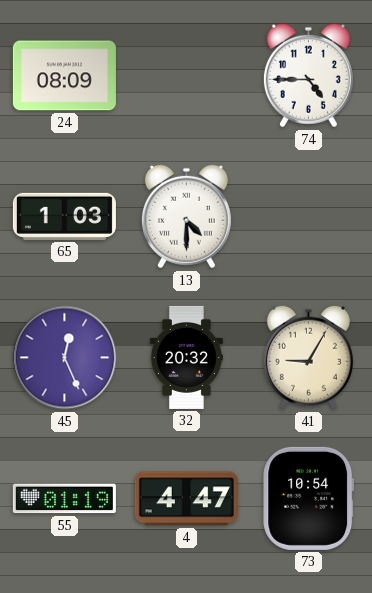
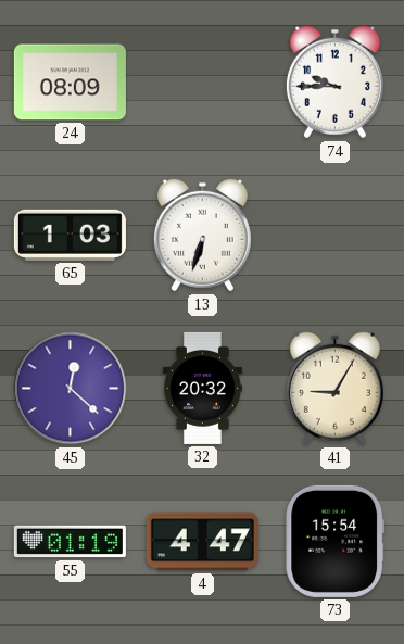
74: 4:45 -> 9:45
13: 4:30 -> 6:33
45: 12:26 -> 12:22
73: 10:54 -> 15:54
